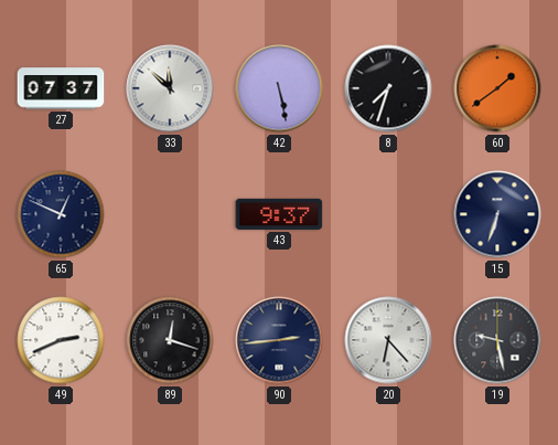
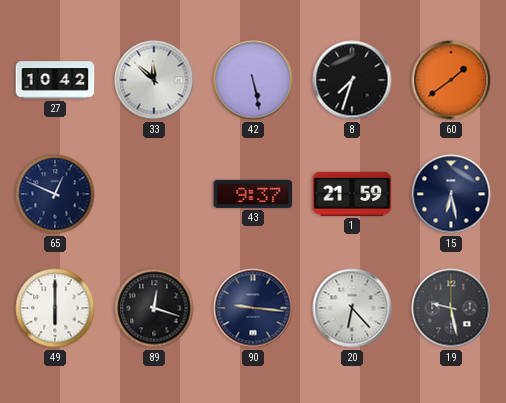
27: 07:37 -> 10:42
1: none -> 21:59
15: 6:33 -> 6:28
49: 2:41 -> 6:00
90: 2:44 -> 9:16
